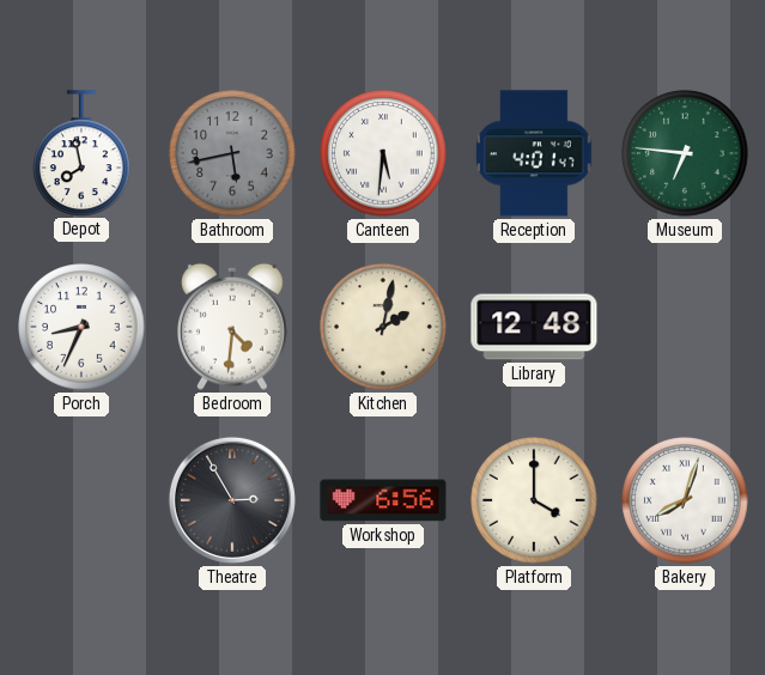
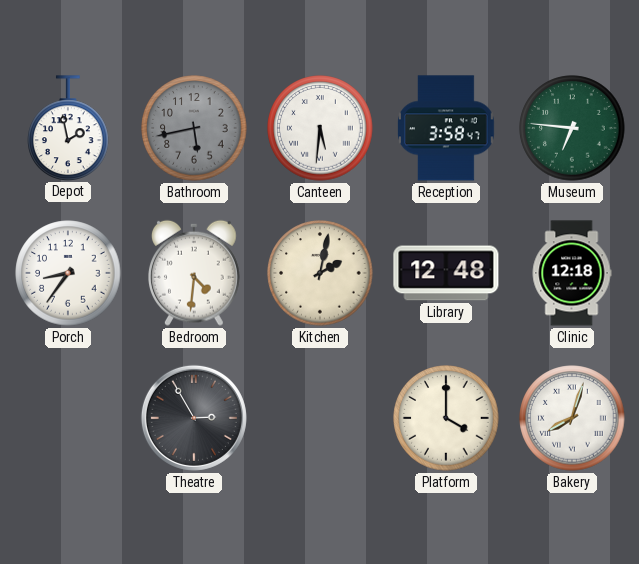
Depot: 7:58 -> 1:58
Reception: 4:01 -> 3:58
Porch: 8:34 -> 8:36
Clinic: none -> 12:18
Workshop: 6:56 -> none
